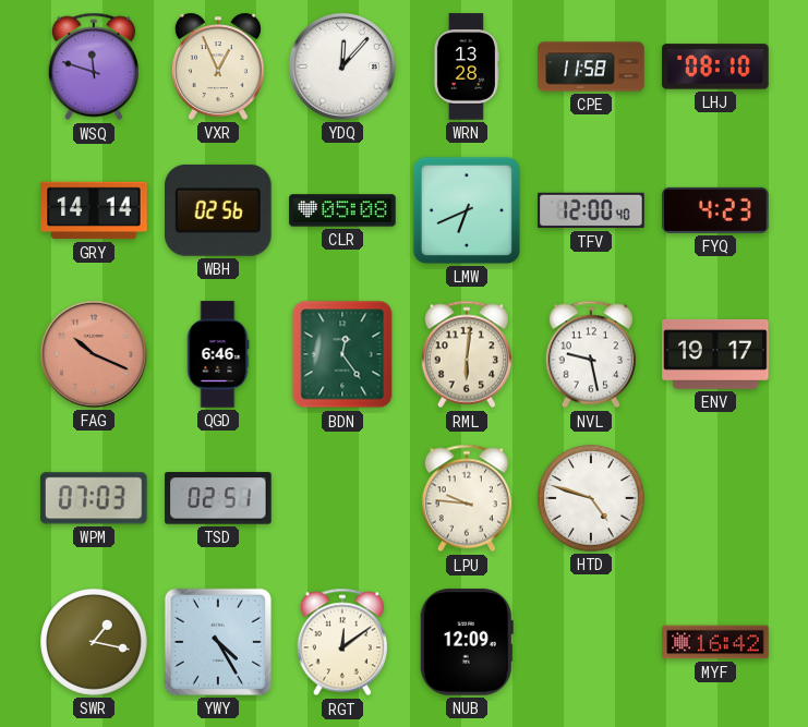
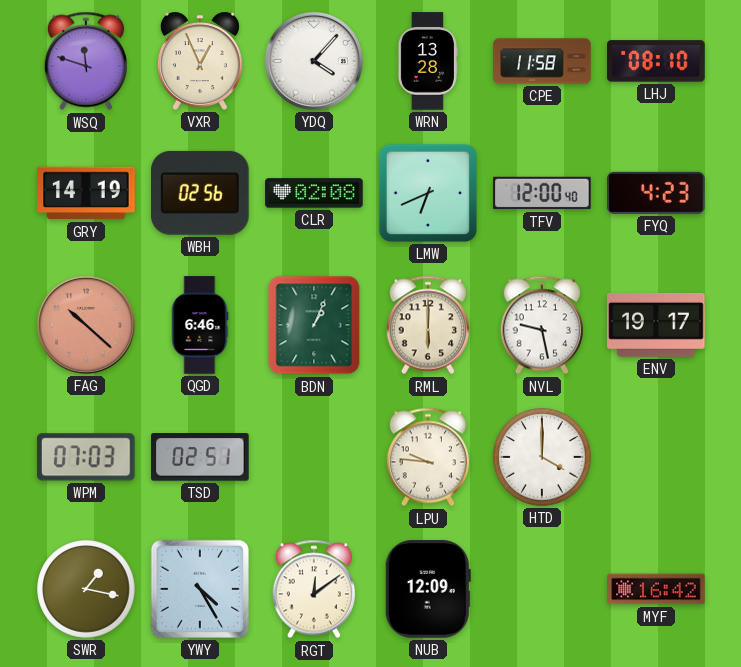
YDQ: 12:07 -> 4:07
GRY: 14:14 -> 14:19
CLR: 05:08 -> 02:08
FAG: 10:19 -> 10:22
BDN: 12:24 -> 1:04
RML: 6:01 -> 6:00
HTD: 4:48 -> 4:00
